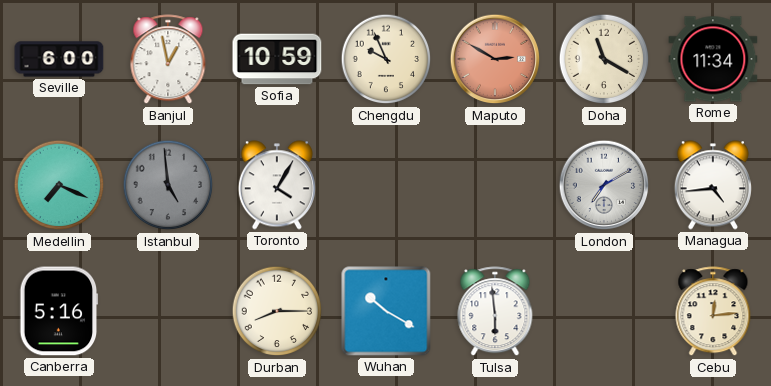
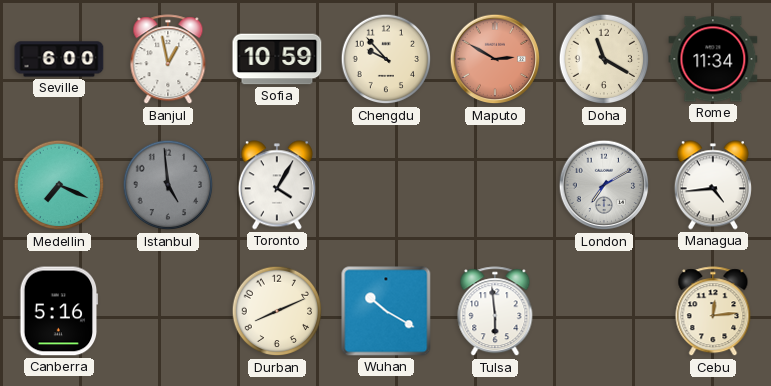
Chengdu: 9:56 -> 9:53
Durban: 8:15 -> 8:11
